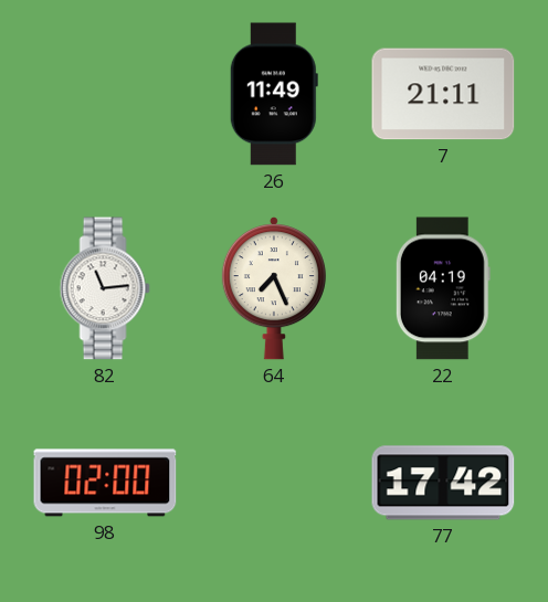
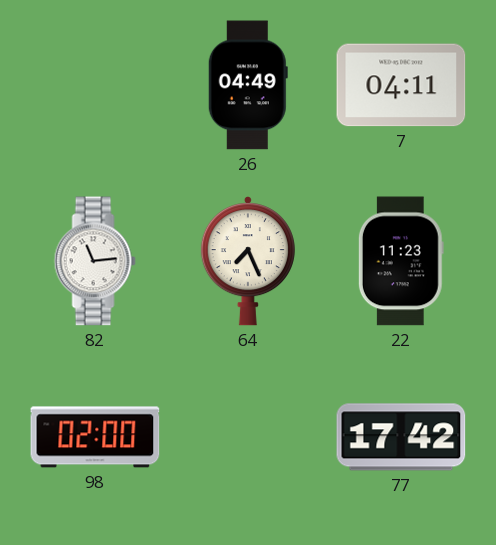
26: 11:49 -> 04:49
7: 21:11 -> 04:11
22: 04:19 -> 11:23
